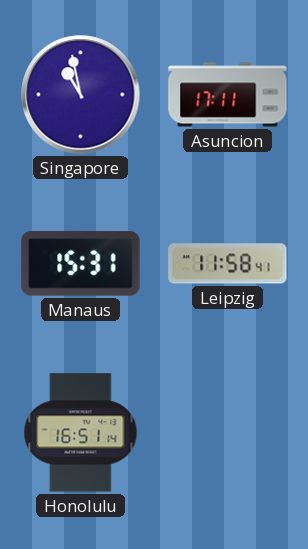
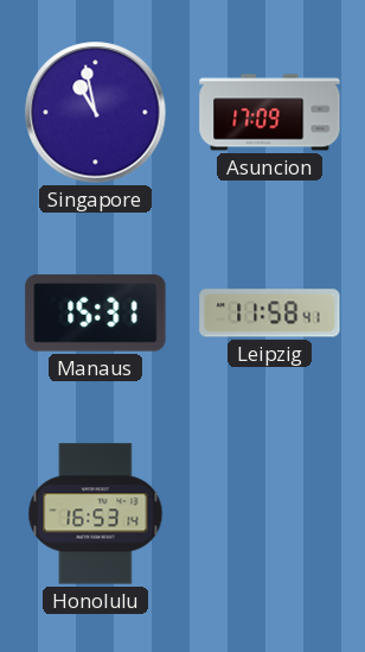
Asuncion: 17:11 -> 17:09
Honolulu: 16:51 -> 16:53
